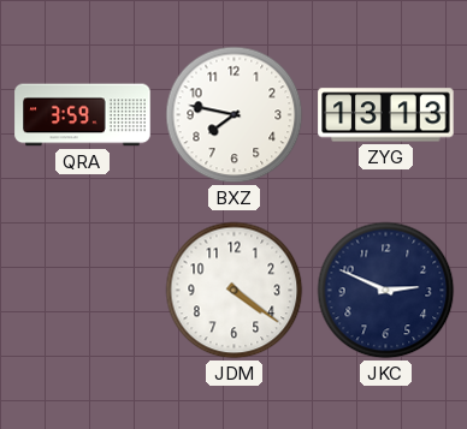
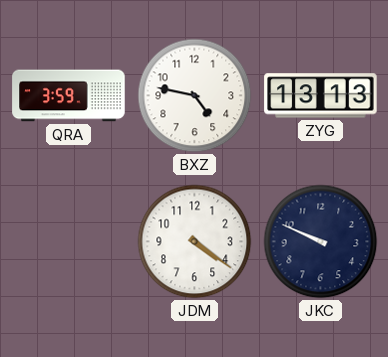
BXZ: 7:47 -> 4:47
JKC: 2:49 -> 9:49
